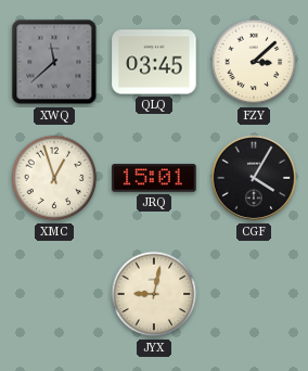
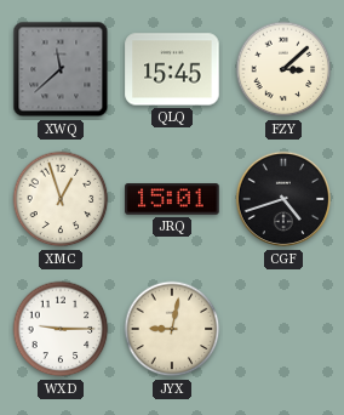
QLQ: 03:45 -> 15:45
CGF: 4:05 -> 4:42
WXD: none -> 9:15
